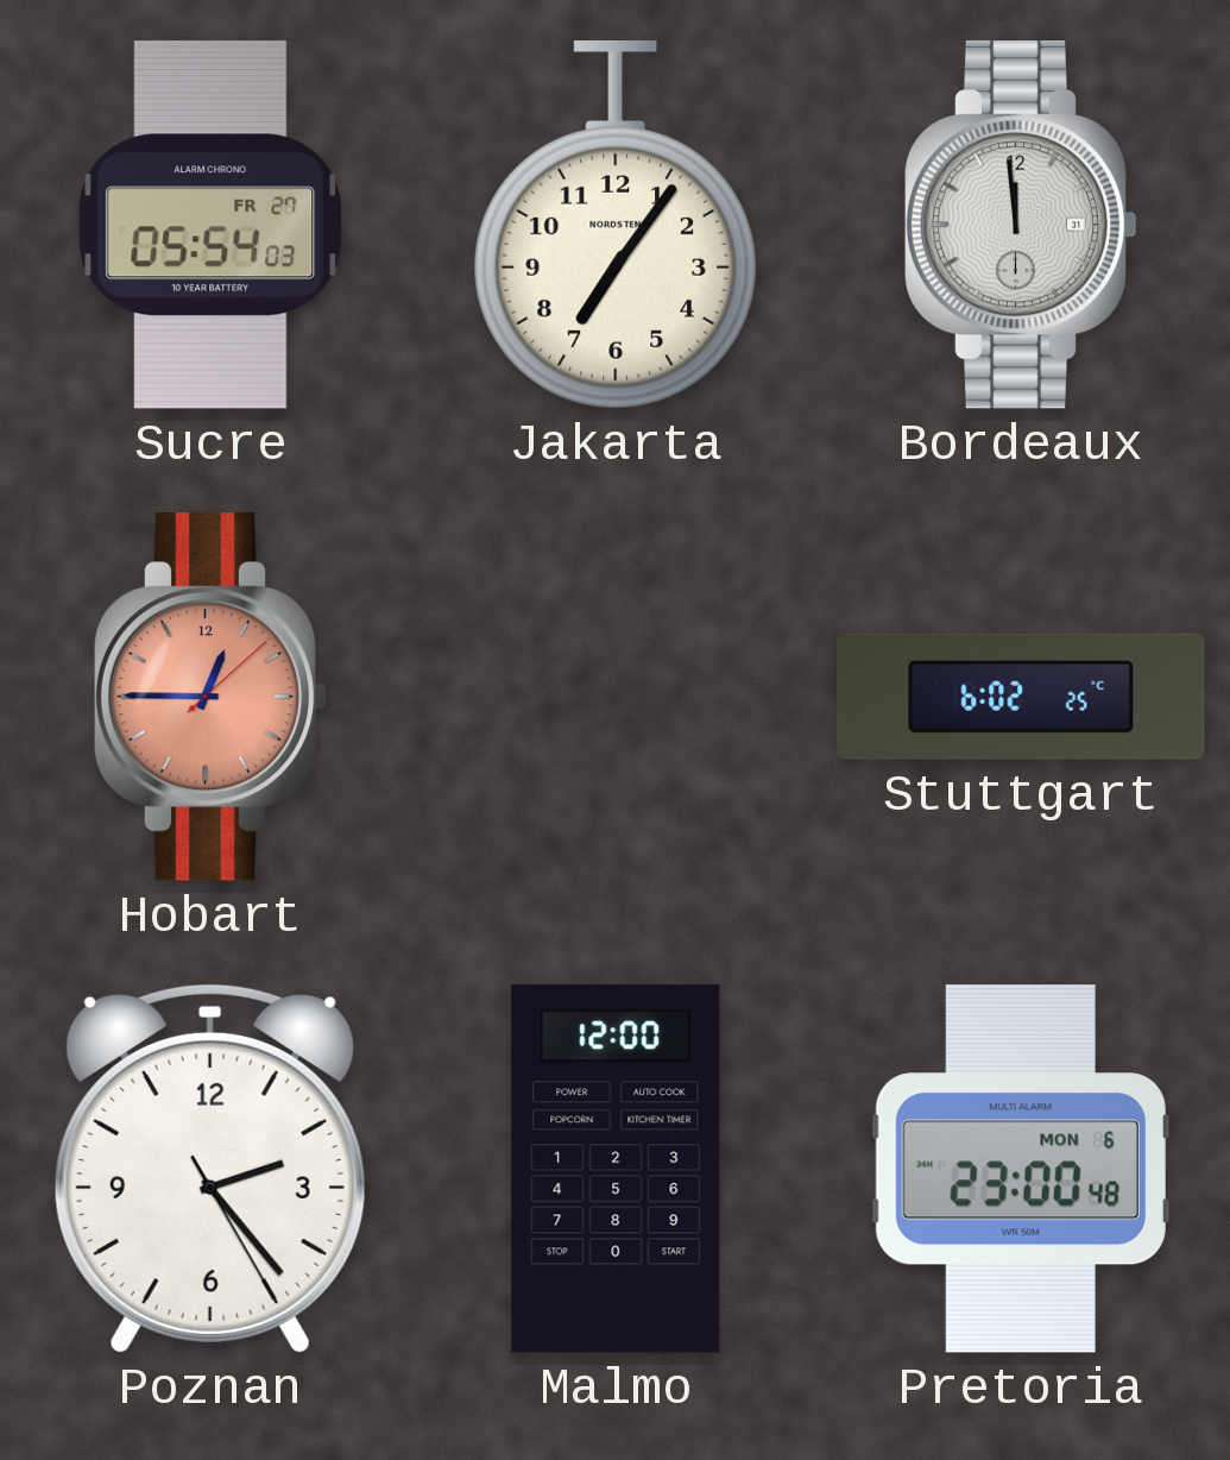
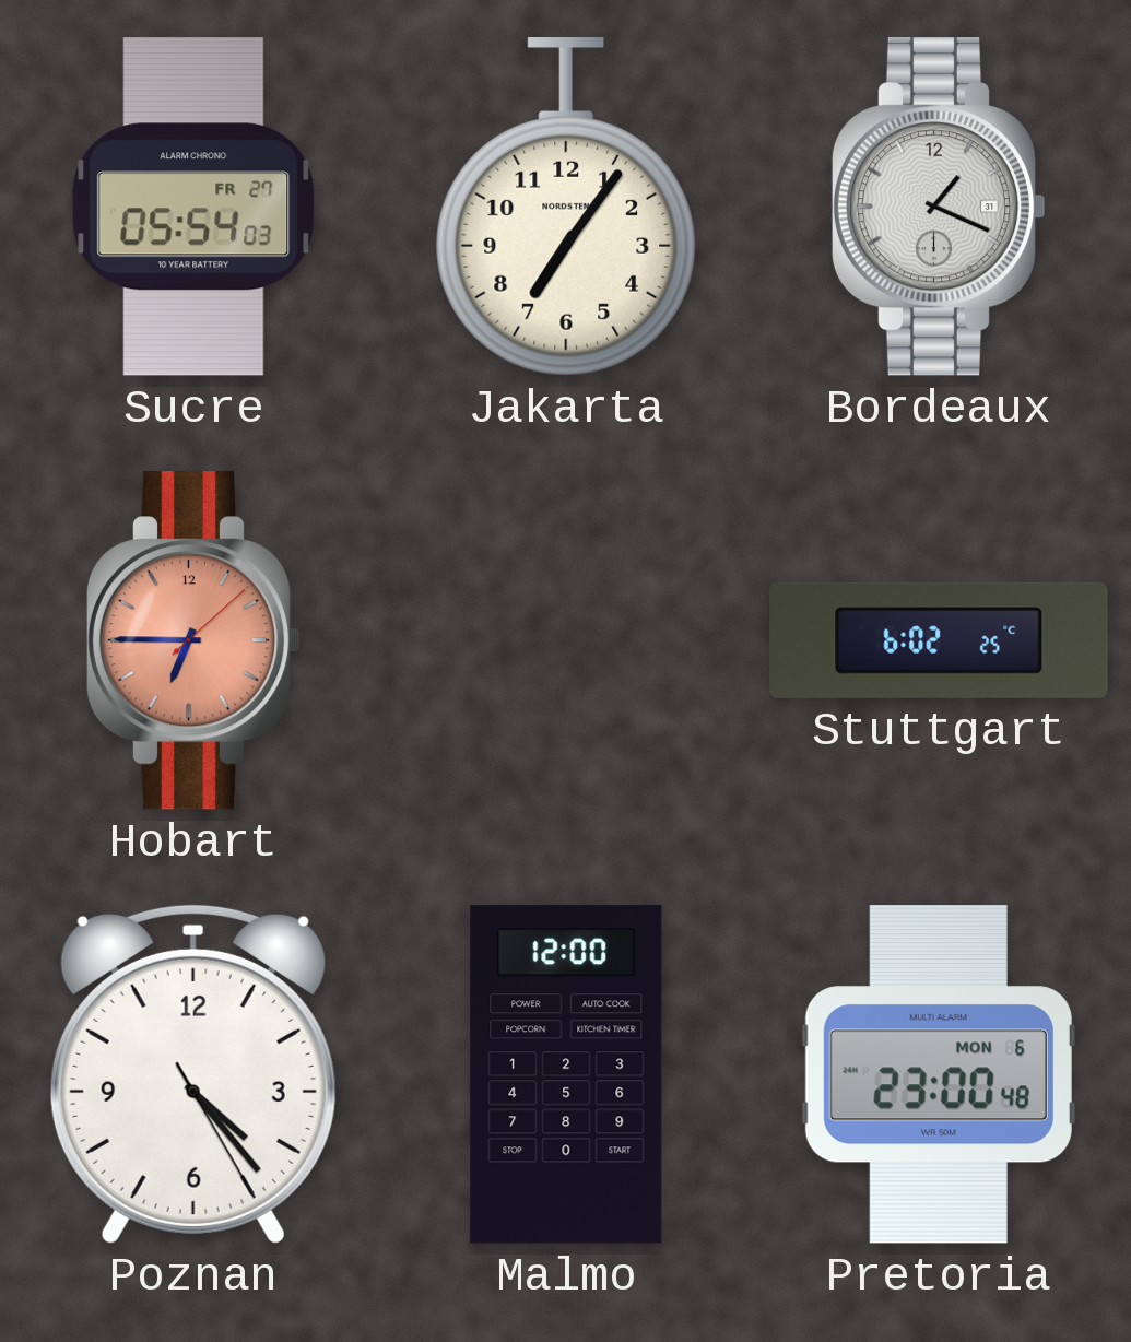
Bordeaux: 11:59 -> 1:19
Hobart: 12:45 -> 6:45
Poznan: 2:23 -> 4:23
